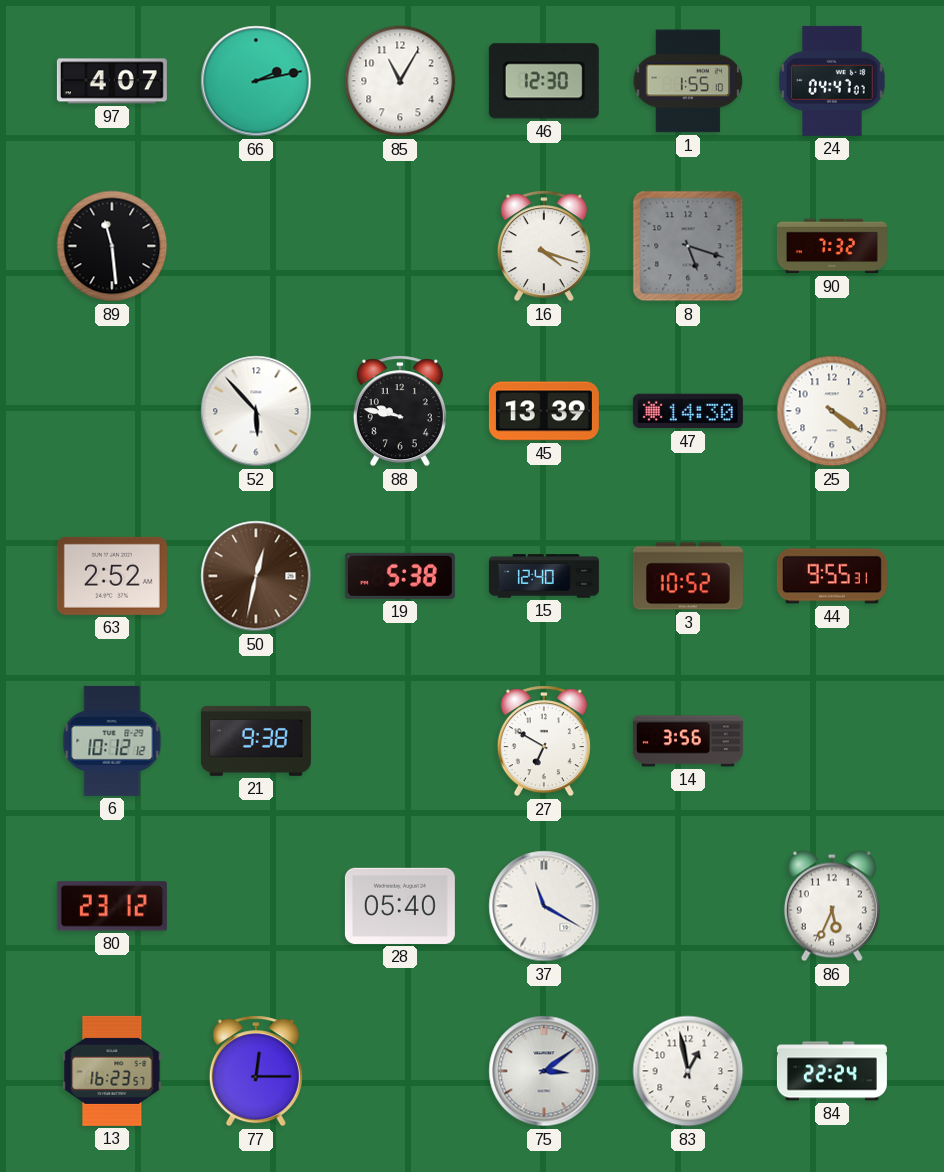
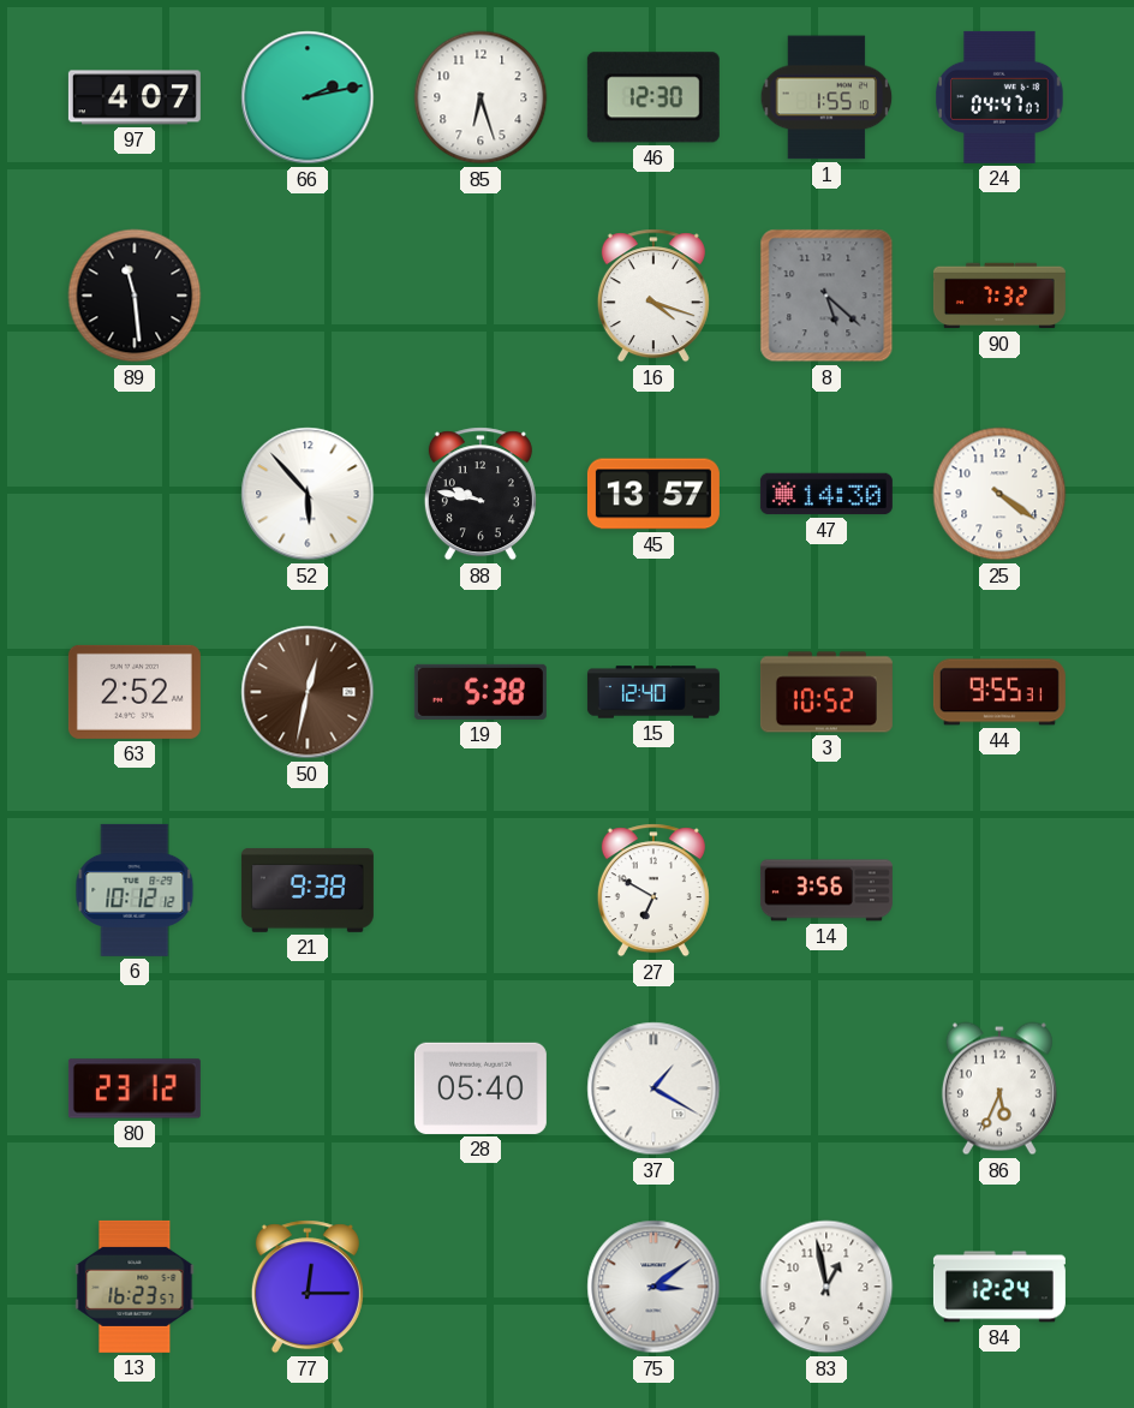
85: 11:05 -> 6:27
8: 5:18 -> 5:22
45: 13:39 -> 13:57
37: 11:20 -> 1:20
84: 22:24 -> 12:24
